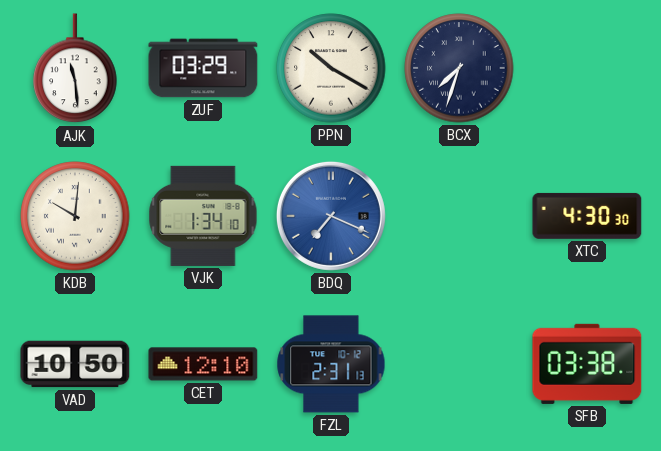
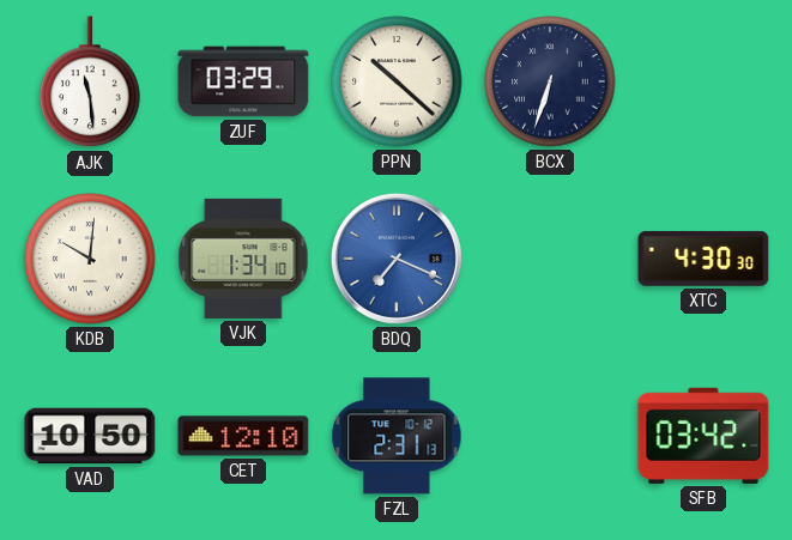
PPN: 10:20 -> 10:22
BCX: 7:33 -> 6:33
SFB: 03:38 -> 03:42
